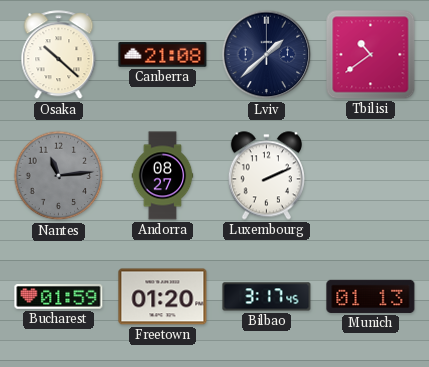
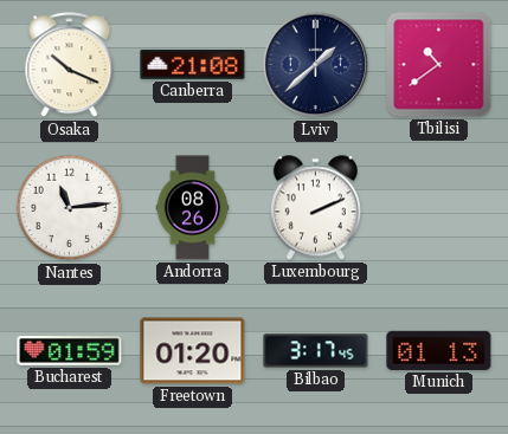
Osaka: 10:22 -> 10:19
Nantes dial: grey -> white
Andorra: 08:27 -> 08:26
